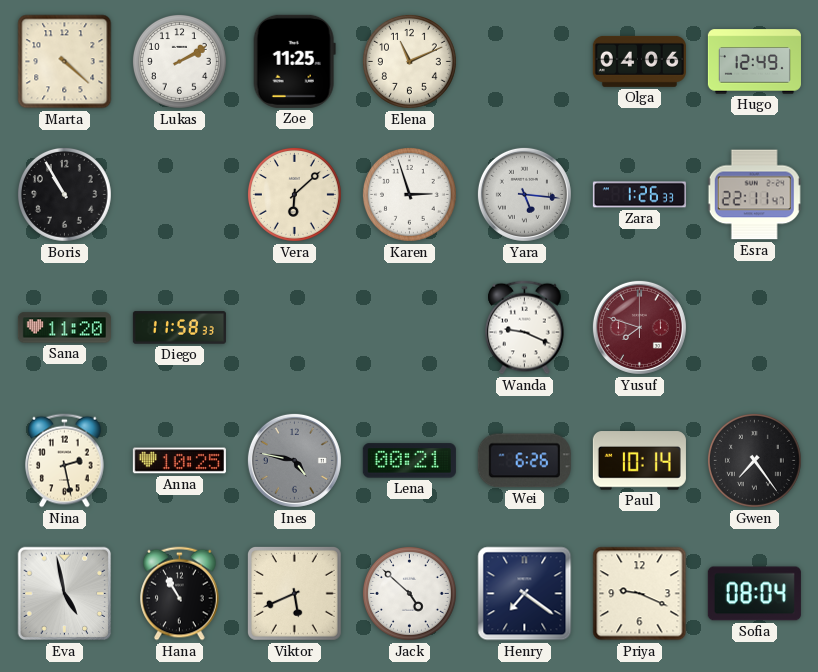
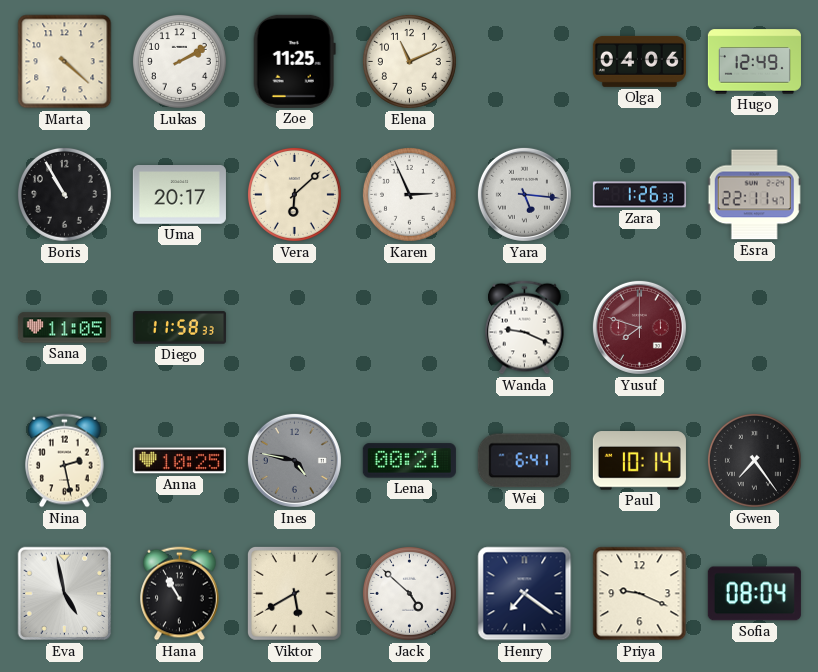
Uma: none -> 20:17
Karen: 2:57 -> 2:56
Sana: 11:20 -> 11:05
Wei: 6:26 -> 6:41
Viktor: 5:41 -> 5:40
